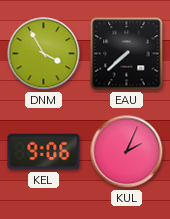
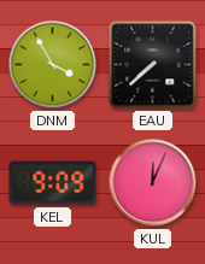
KEL: 9:06 -> 9:09
KUL: 2:04 -> 12:04
